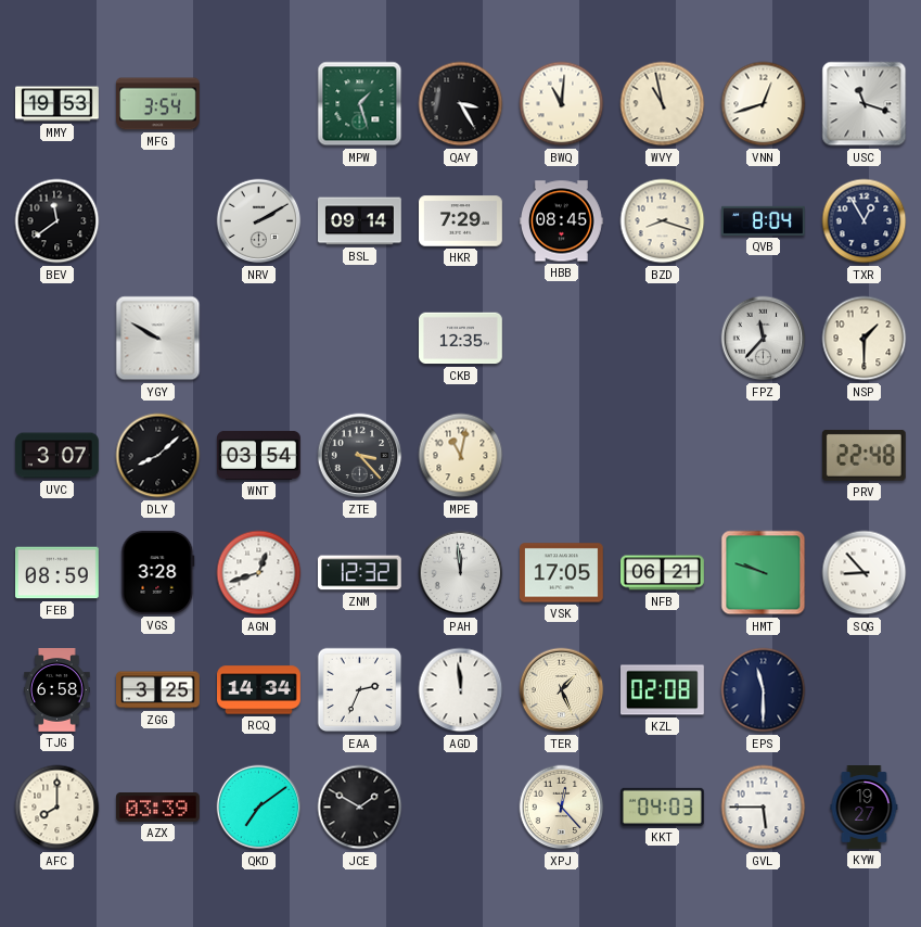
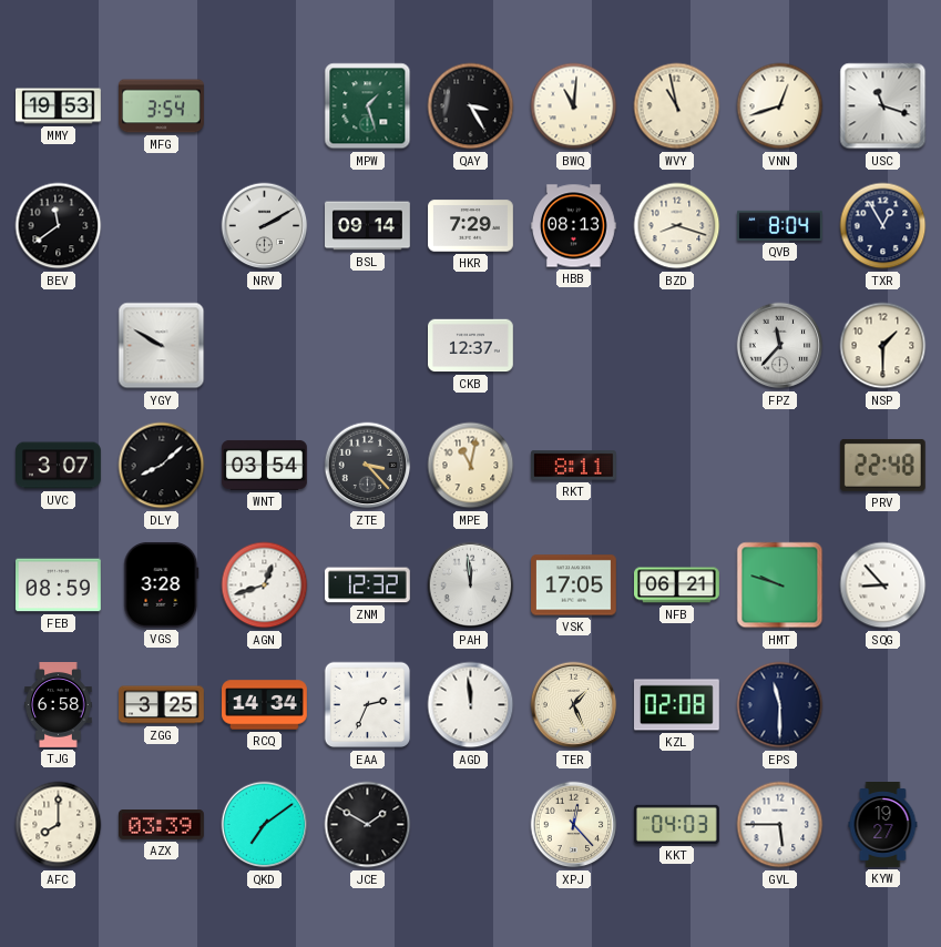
HBB: 08:45 -> 08:13
CKB: 12:35 -> 12:37
RKT: none -> 8:11
